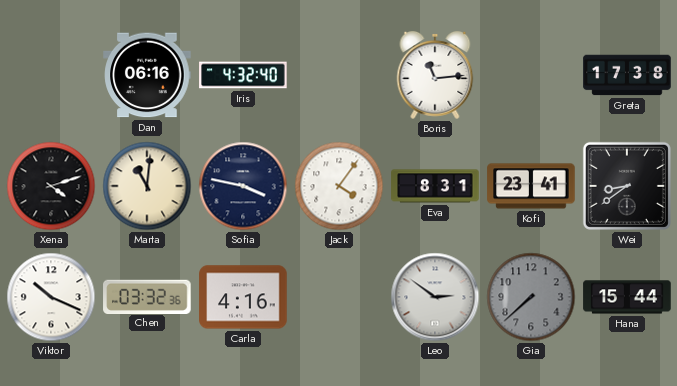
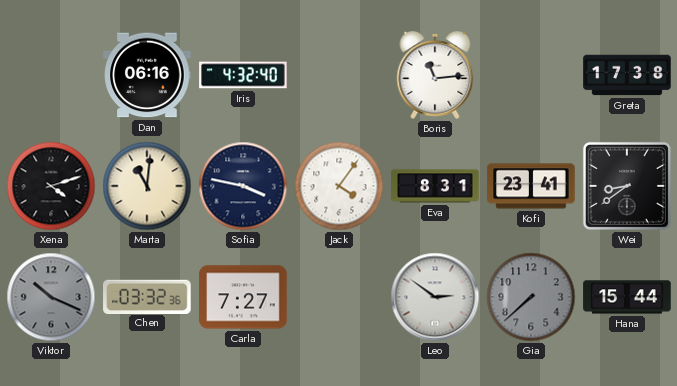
Viktor dial: white -> grey
Carla: 4:16 -> 7:27
